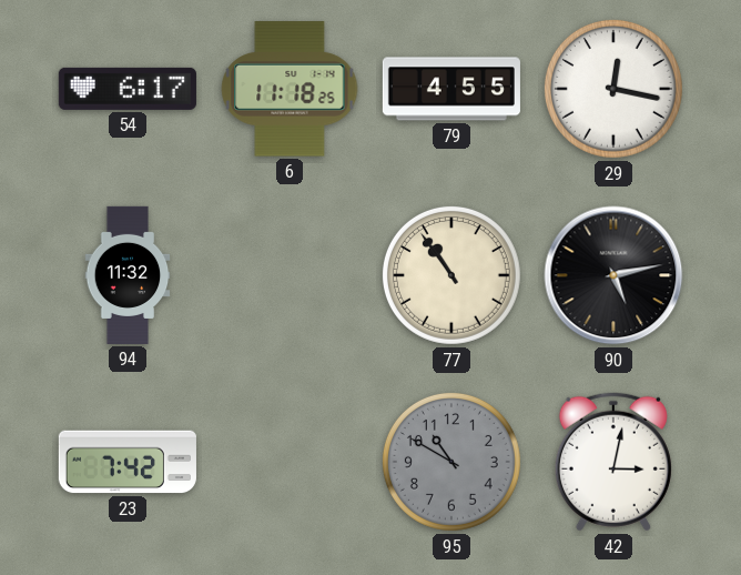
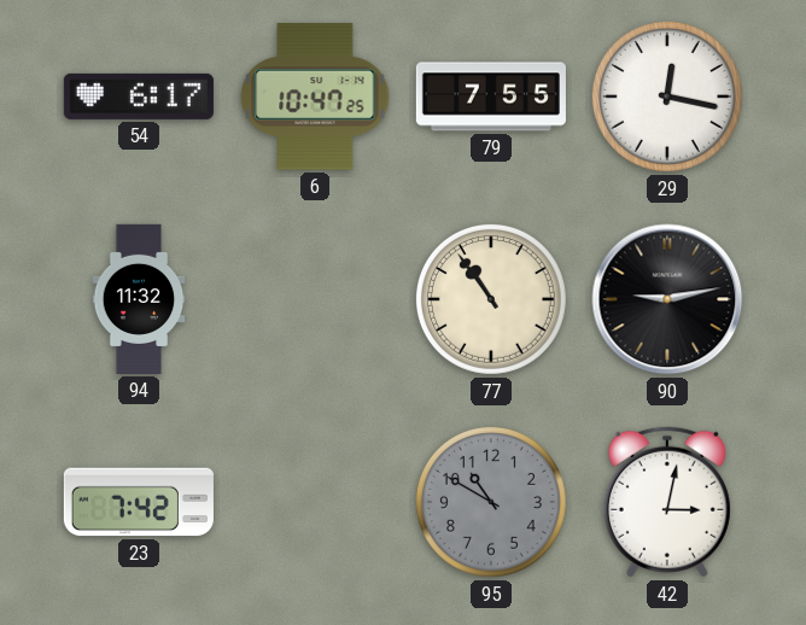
6: 11:18 -> 10:47
79: 4:55 -> 7:55
90: 5:13 -> 9:13
